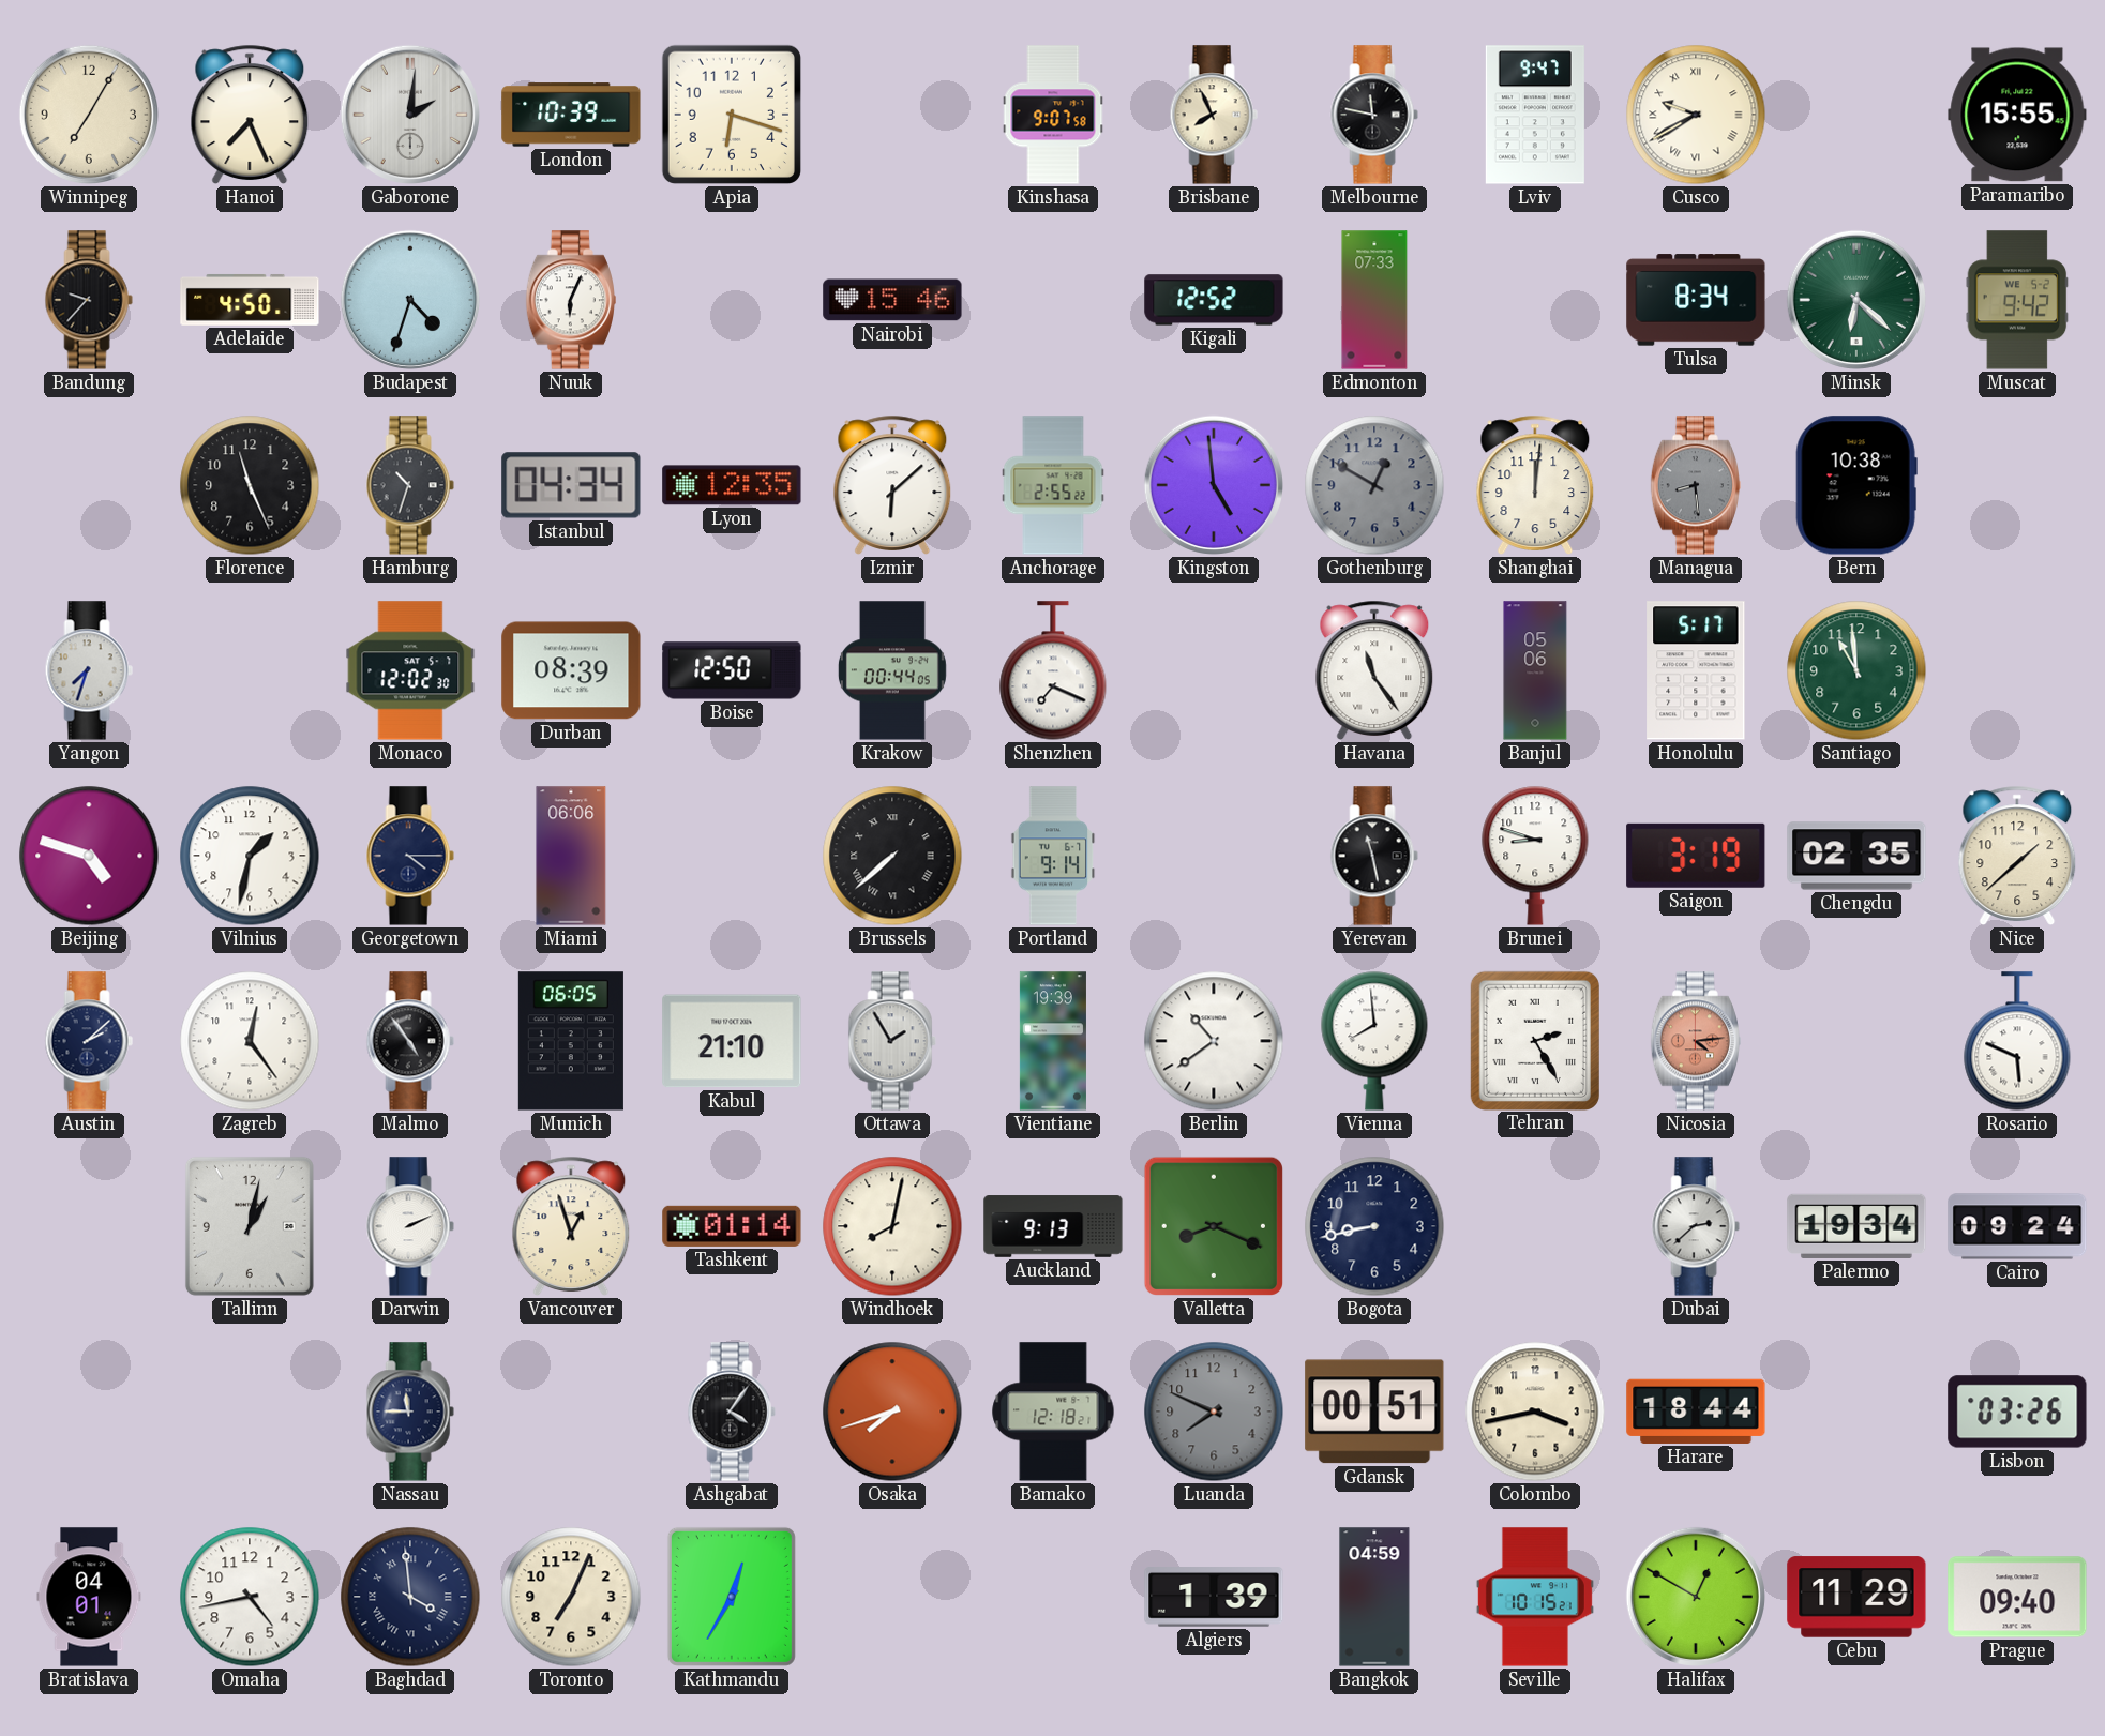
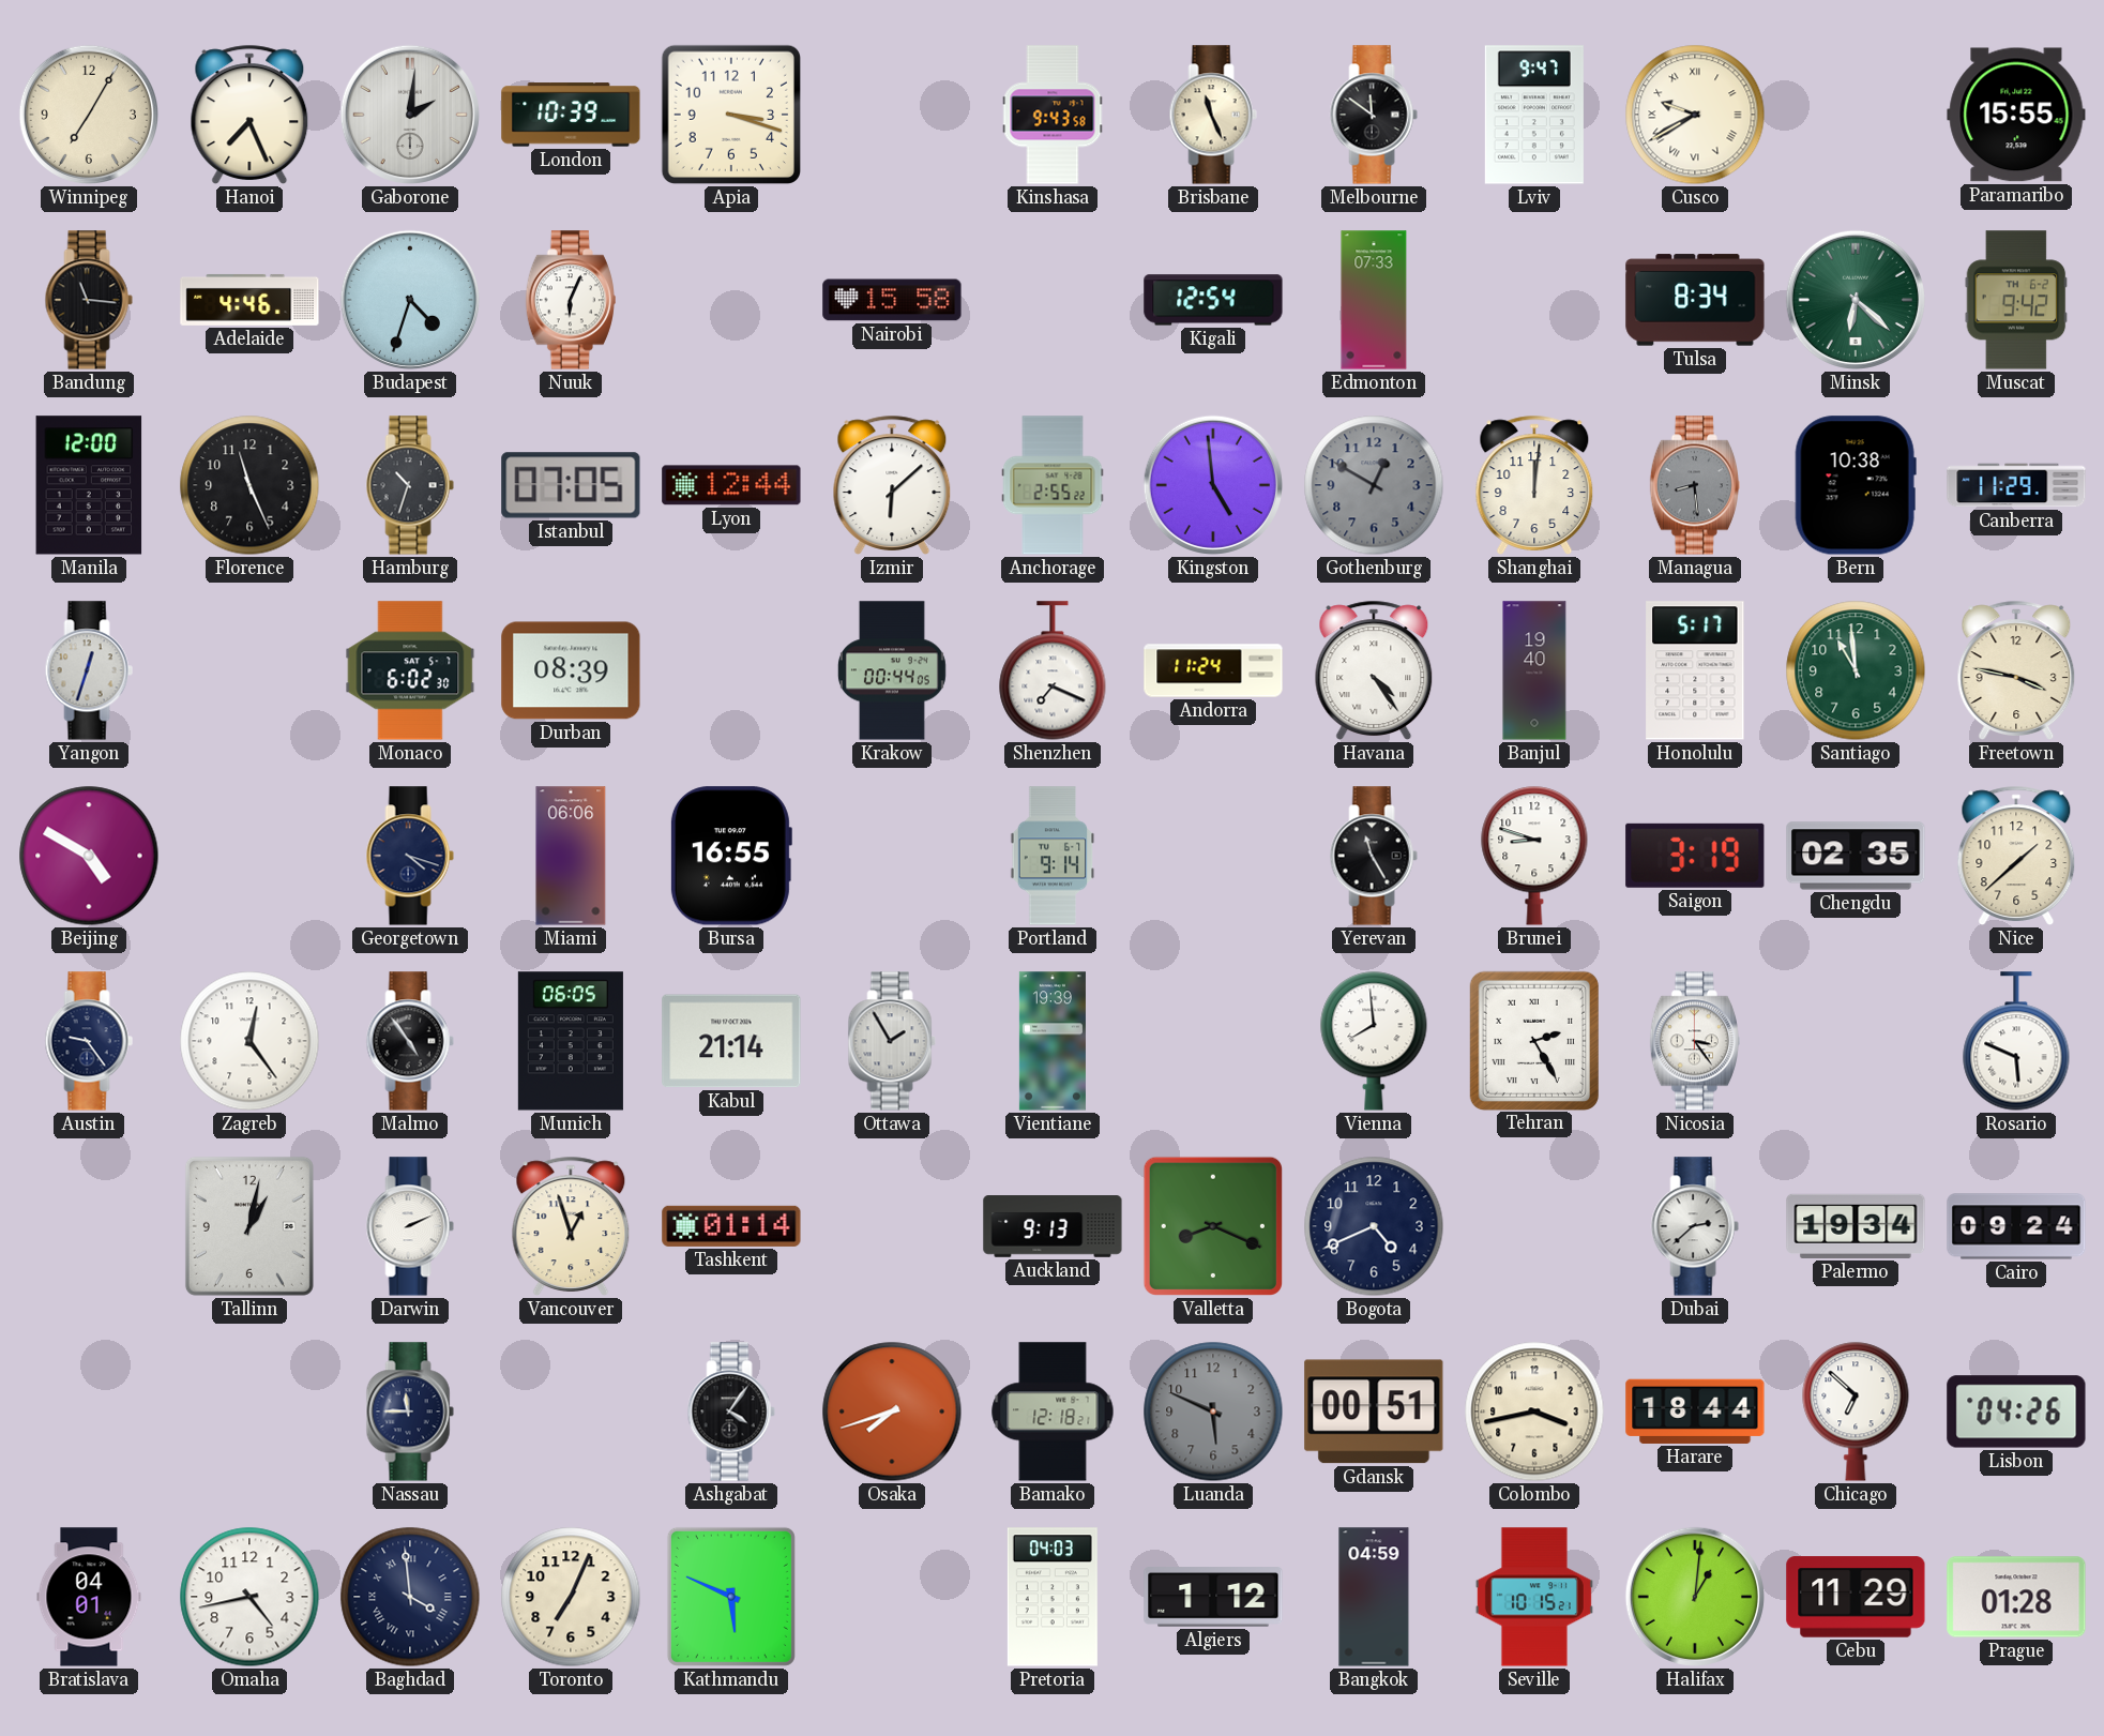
Apia: 6:18 -> 3:18
Kinshasa: 9:07 -> 9:43
Brisbane: 7:56 -> 11:26
Melbourne: 11:47 -> 11:51
Bandung: 9:37 -> 11:16
Adelaide: 4:50 -> 4:46
Nairobi: 15:46 -> 15:58
Kigali: 12:52 -> 12:54
Muscat date: WE 5-2 -> TH 6-2
Manila: none -> 12:00
Istanbul: 04:34 -> 07:05
Lyon: 12:35 -> 12:44
Canberra: none -> 11:29
Yangon: 7:33 -> 12:33
Monaco: 12:02 -> 6:02
Boise: 12:50 -> none
Andorra: none -> 11:24
Havana: 11:24 -> 4:24
Banjul: 05:06 -> 19:40
Freetown: none -> 3:47
Beijing: 4:48 -> 4:50
Vilnius: 1:32 -> none
Georgetown: 4:15 -> 4:18
Bursa: none -> 16:55
Brussels: 7:38 -> none
Yerevan: 11:28 -> 11:25
Austin: 2:08 -> 9:24
Kabul: 21:10 -> 21:14
Berlin: 10:39 -> none
Nicosia: 4:14 -> 3:24
Nicosia dial: salmon -> white
Windhoek: 8:02 -> none
Bogota: 8:43 -> 4:41
Luanda: 7:49 -> 5:49
Chicago: none -> 6:52
Lisbon: 03:26 -> 04:26
Kathmandu: 12:35 -> 5:49
Pretoria: none -> 04:03
Algiers: 1:39 -> 1:12
Halifax: 12:50 -> 1:01
Prague: 09:40 -> 01:28
